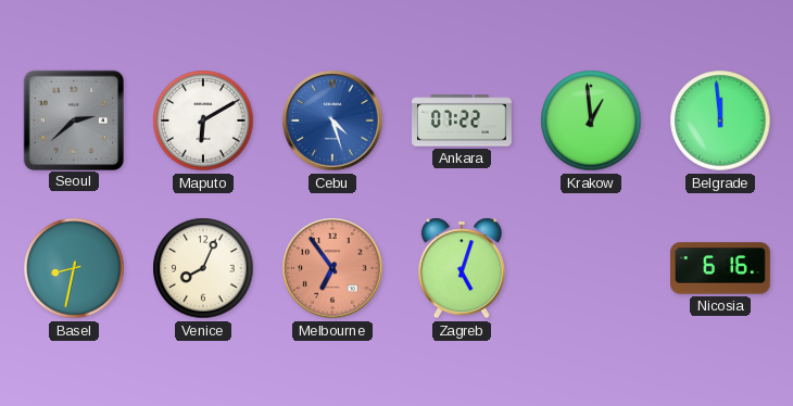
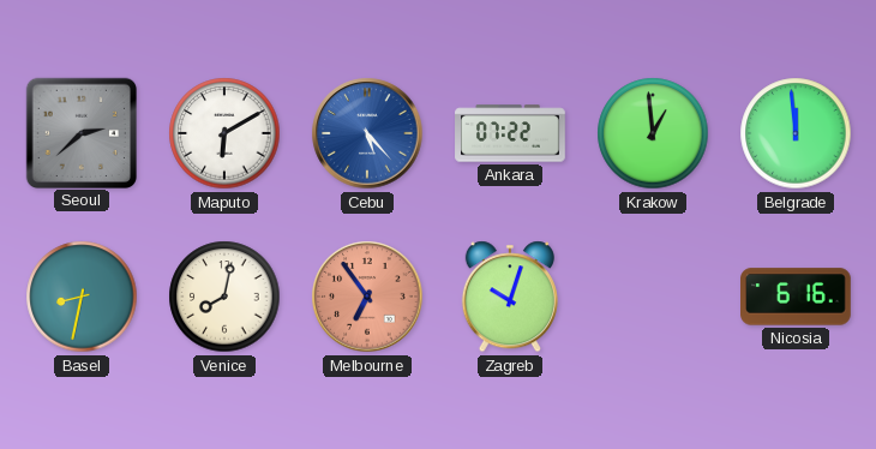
Cebu: 4:27 -> 5:23
Venice: 8:04 -> 8:02
Zagreb: 5:03 -> 10:03
